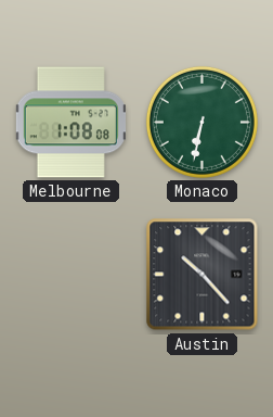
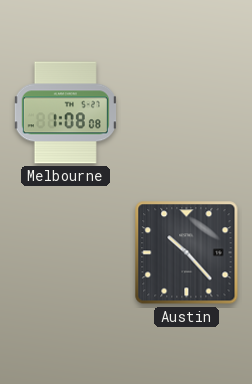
Monaco: 6:32 -> none
